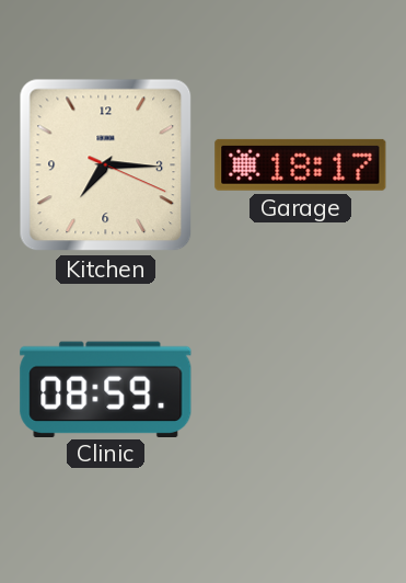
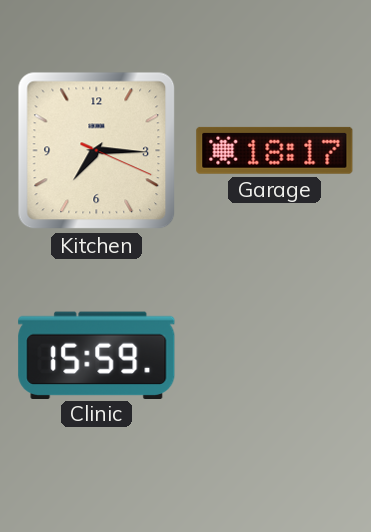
Clinic: 08:59 -> 15:59
